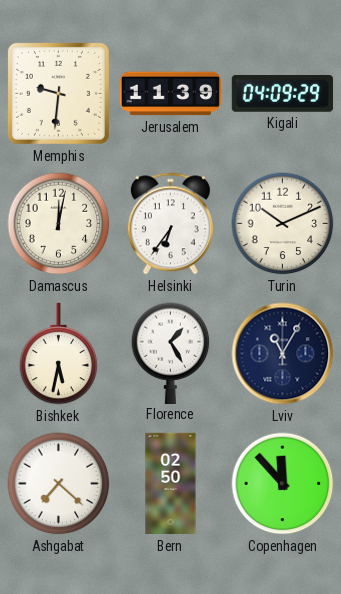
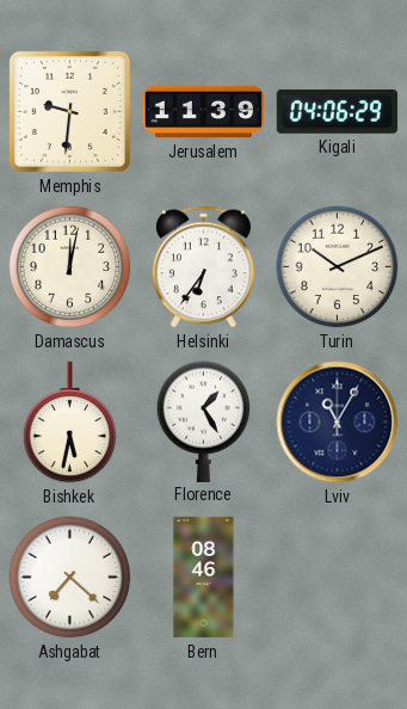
Kigali: 04:09 -> 04:06
Bern: 02:50 -> 08:46
Copenhagen: 11:53 -> none
